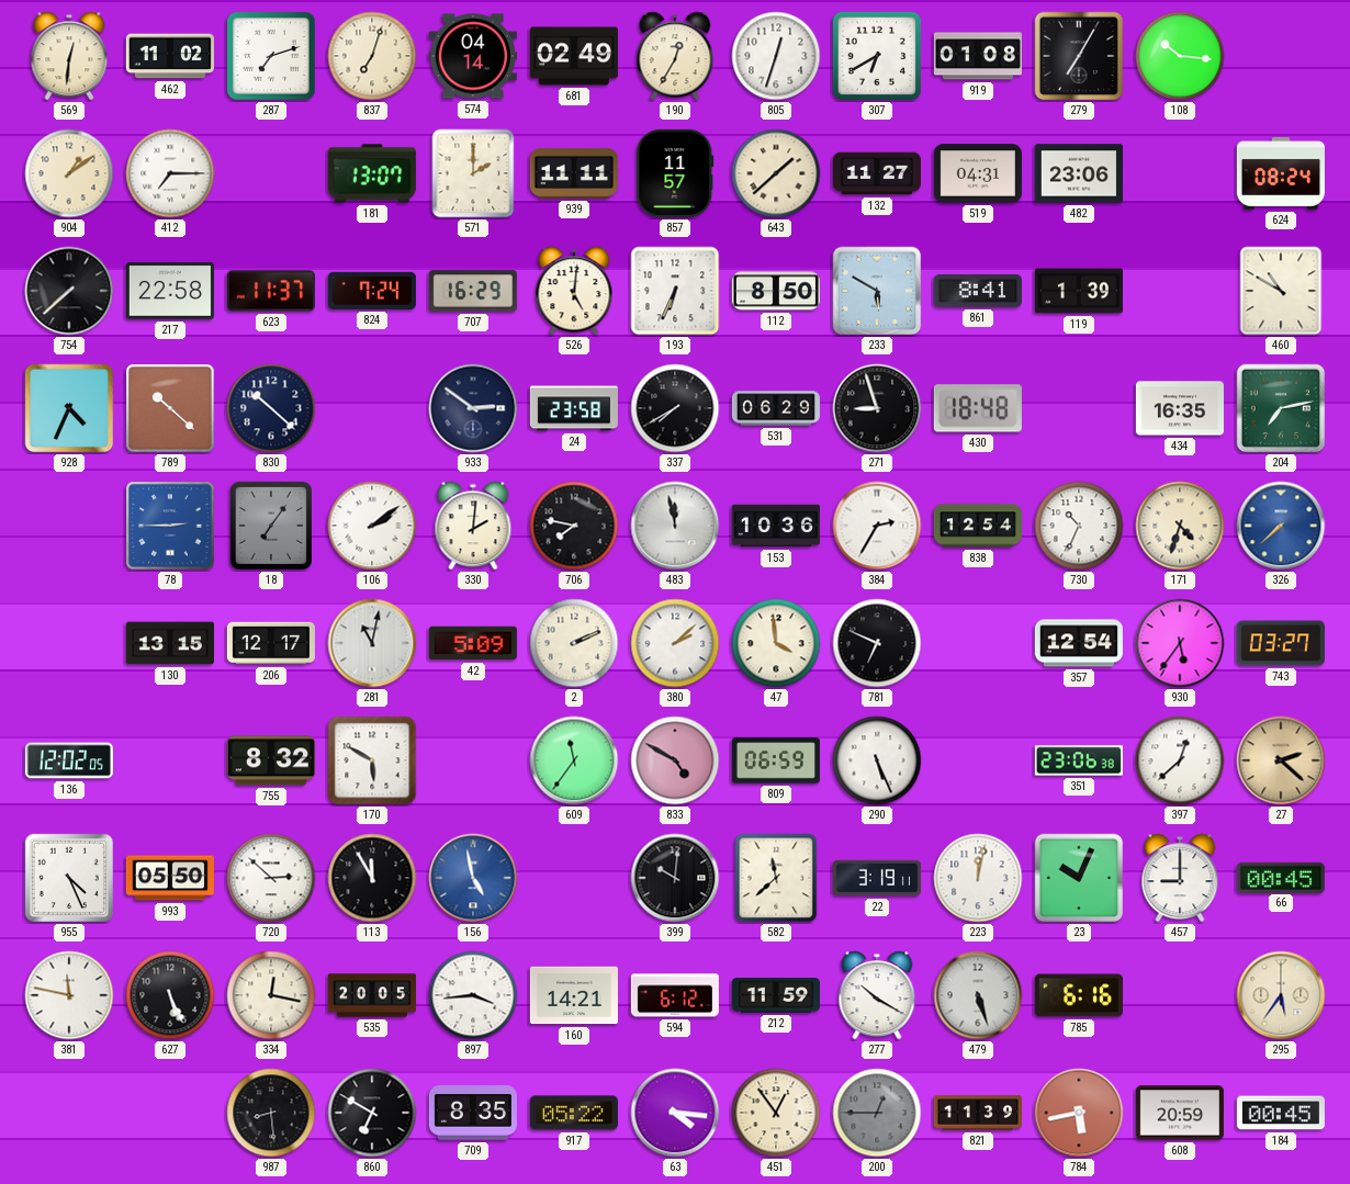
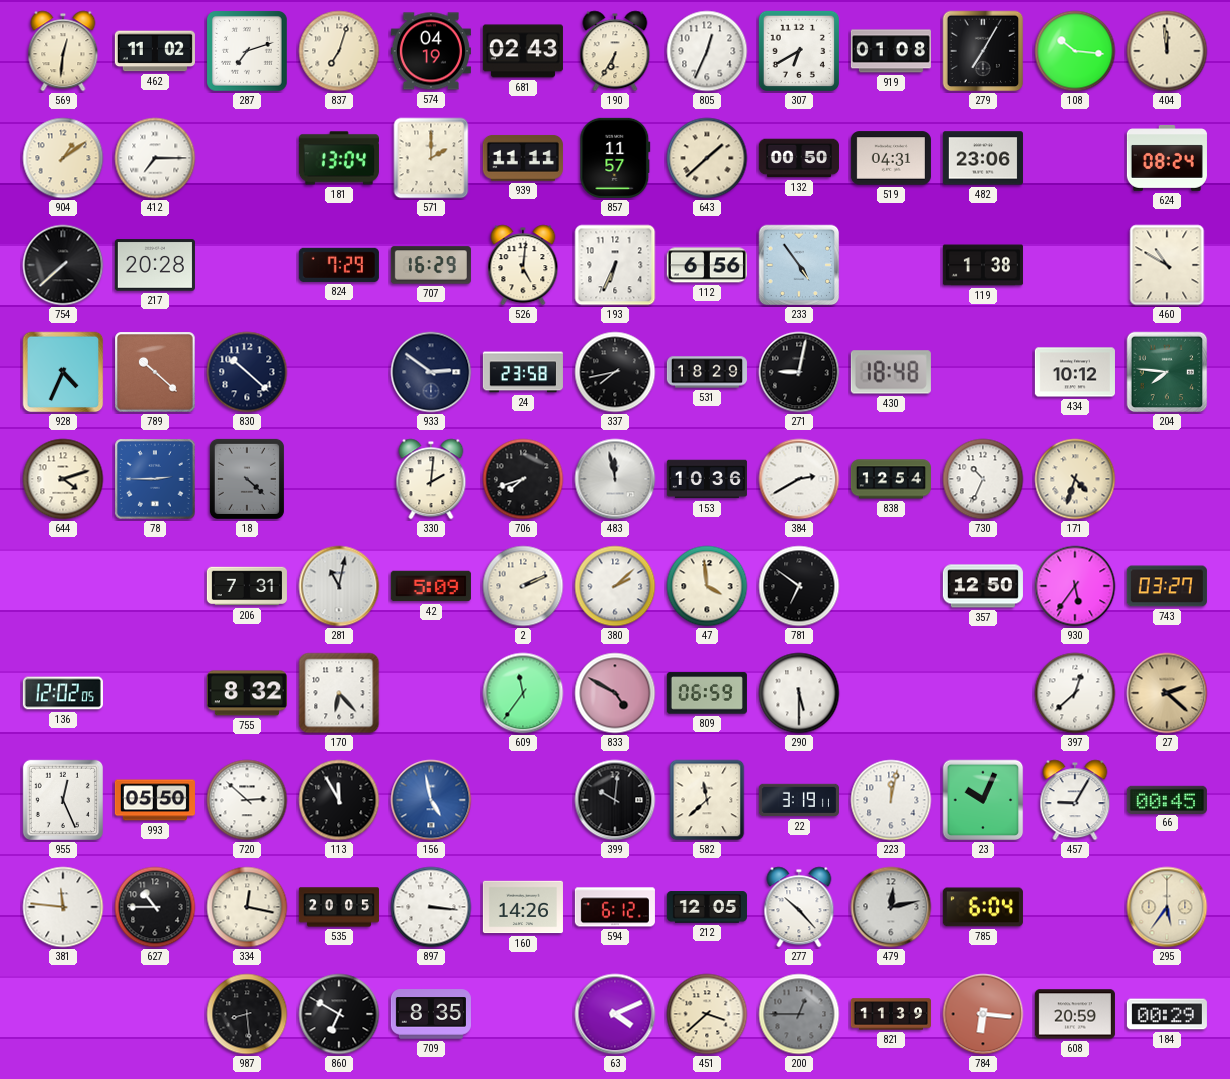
574: 04:14 -> 04:19
681: 02:49 -> 02:43
190: 12:35 -> 6:35
805: 12:33 -> 12:34
404: none -> 11:59
181: 13:07 -> 13:04
132: 11:27 -> 00:50
217: 22:58 -> 20:28
623: 11:37 -> none
824: 7:24 -> 7:29
112: 8:50 -> 6:56
233: 5:50 -> 4:54
861: 8:41 -> none
119: 1:39 -> 1:38
337: 7:40 -> 7:43
531: 06:29 -> 18:29
271: 8:57 -> 9:02
434: 16:35 -> 10:12
204: 7:13 -> 7:46
644: none -> 4:12
18: 7:06 -> 4:22
106: 2:09 -> none
706: 7:47 -> 7:42
384: 2:35 -> 2:40
326: 7:38 -> none
130: 13:15 -> none
206: 12:17 -> 7:31
781: 6:49 -> 6:51
357: 12:54 -> 12:50
170: 5:50 -> 6:23
290: 5:26 -> 5:30
351: 23:06 -> none
955: 4:26 -> 12:26
457: 9:00 -> 9:05
381: 11:47 -> 11:46
627: 5:26 -> 10:45
897: 3:44 -> 3:16
160: 14:21 -> 14:26
212: 11:59 -> 12:05
277: 10:20 -> 10:23
479: 5:27 -> 12:13
785: 6:16 -> 6:04
917: 05:22 -> none
63: 4:16 -> 4:11
451: 12:54 -> 3:38
784: 5:43 -> 6:16
184: 00:45 -> 00:29
